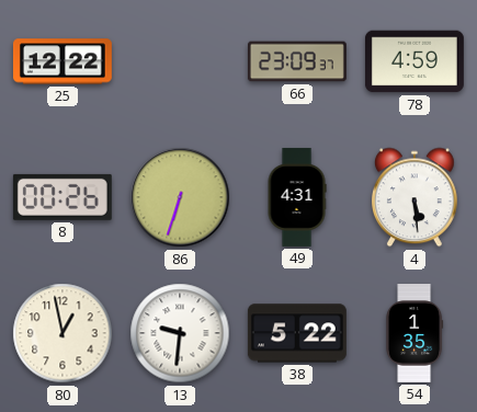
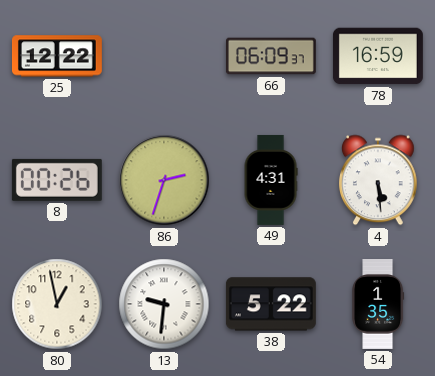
66: 23:09 -> 06:09
78: 4:59 -> 16:59
86: 6:33 -> 2:33
